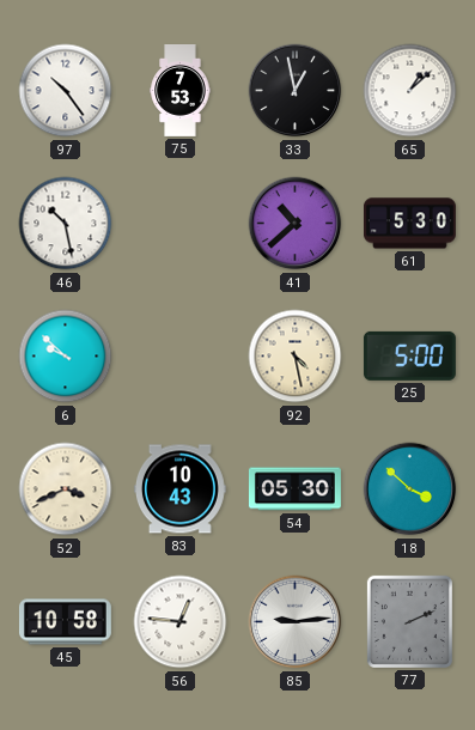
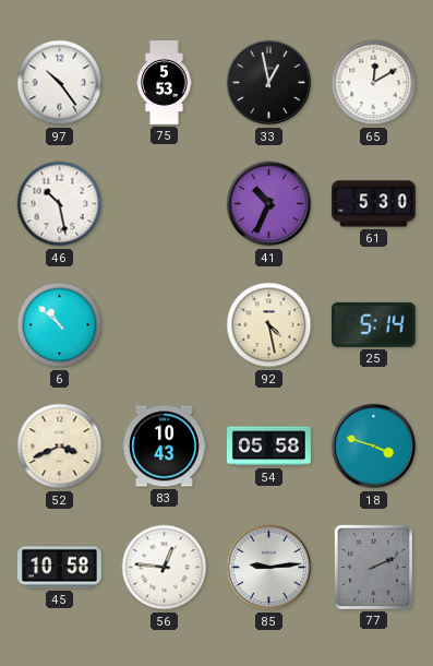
75: 7:53 -> 5:53
65: 1:08 -> 12:10
41: 10:38 -> 10:34
6: 9:52 -> 10:52
25: 5:00 -> 5:14
54: 05:30 -> 05:58
18: 3:52 -> 3:48
